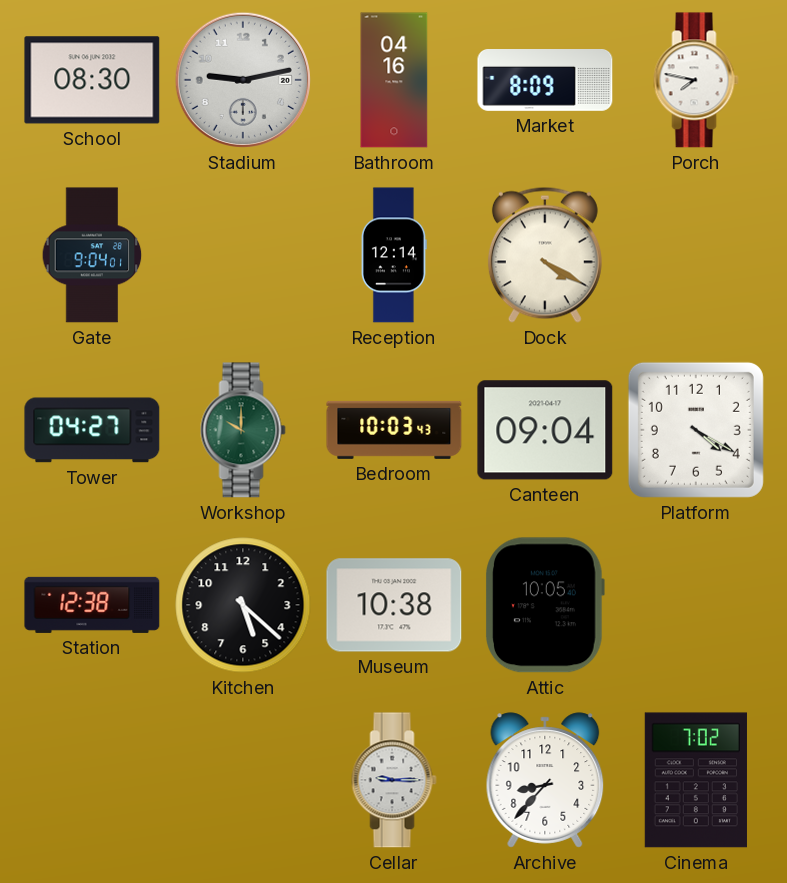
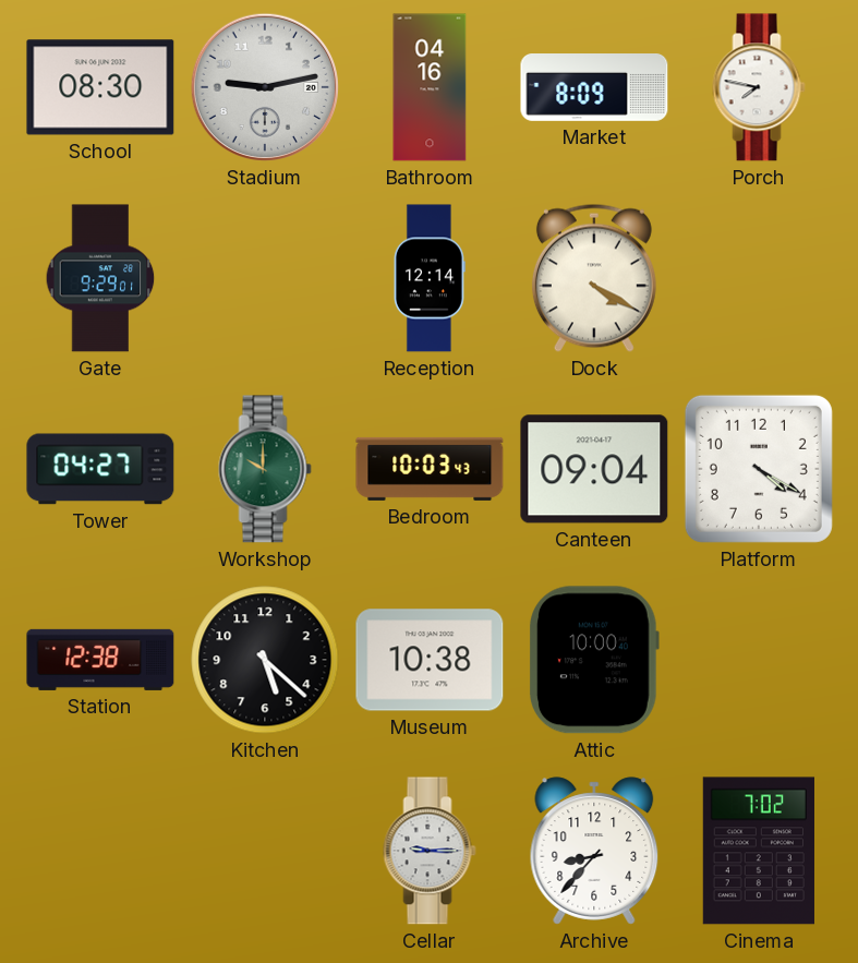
Gate: 9:04 -> 9:29
Attic: 10:05 -> 10:00
